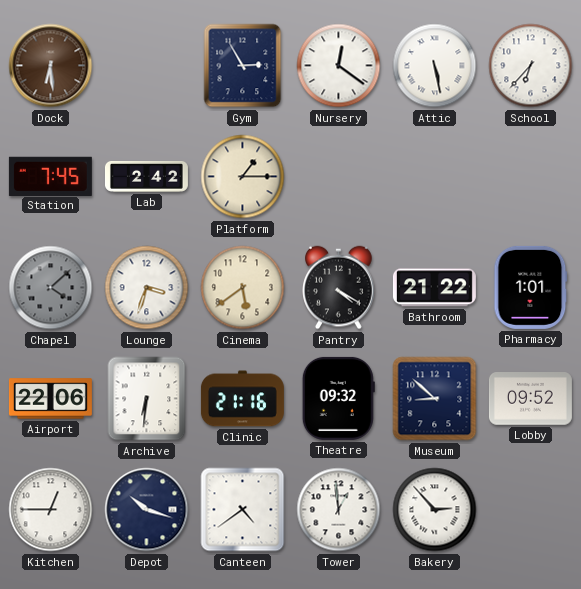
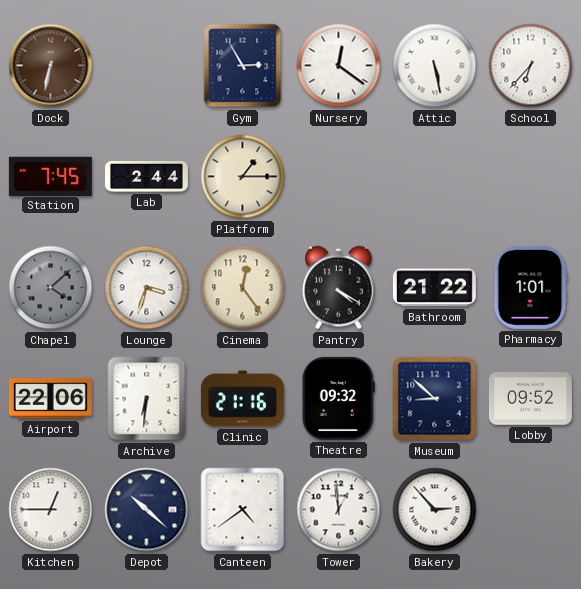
Dock: 6:29 -> 6:32
Lab: 2:42 -> 2:44
Cinema: 5:39 -> 12:24
Depot: 10:18 -> 10:22
